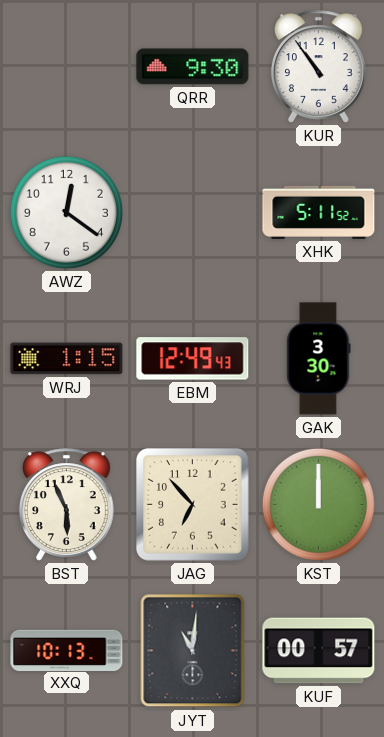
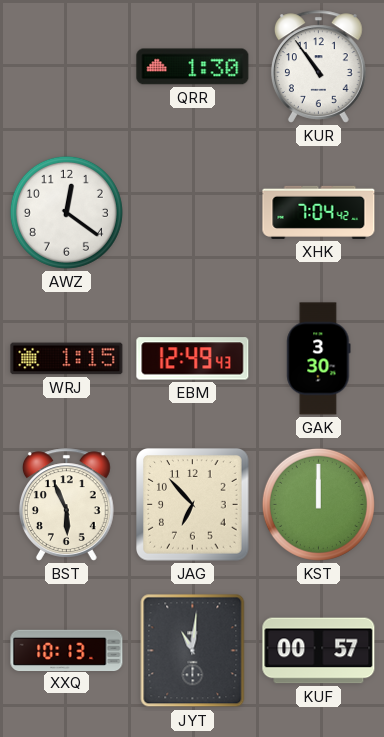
QRR: 9:30 -> 1:30
XHK: 5:11 -> 7:04
